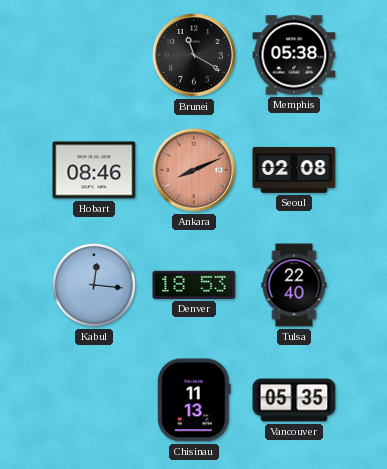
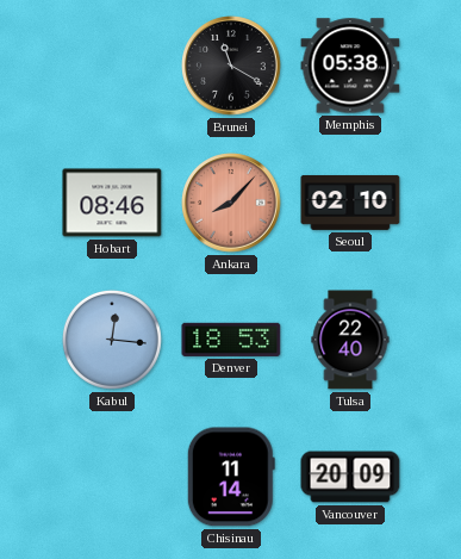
Ankara: 8:11 -> 8:07
Seoul: 02:08 -> 02:10
Chisinau: 11:13 -> 11:14
Vancouver: 05:35 -> 20:09
